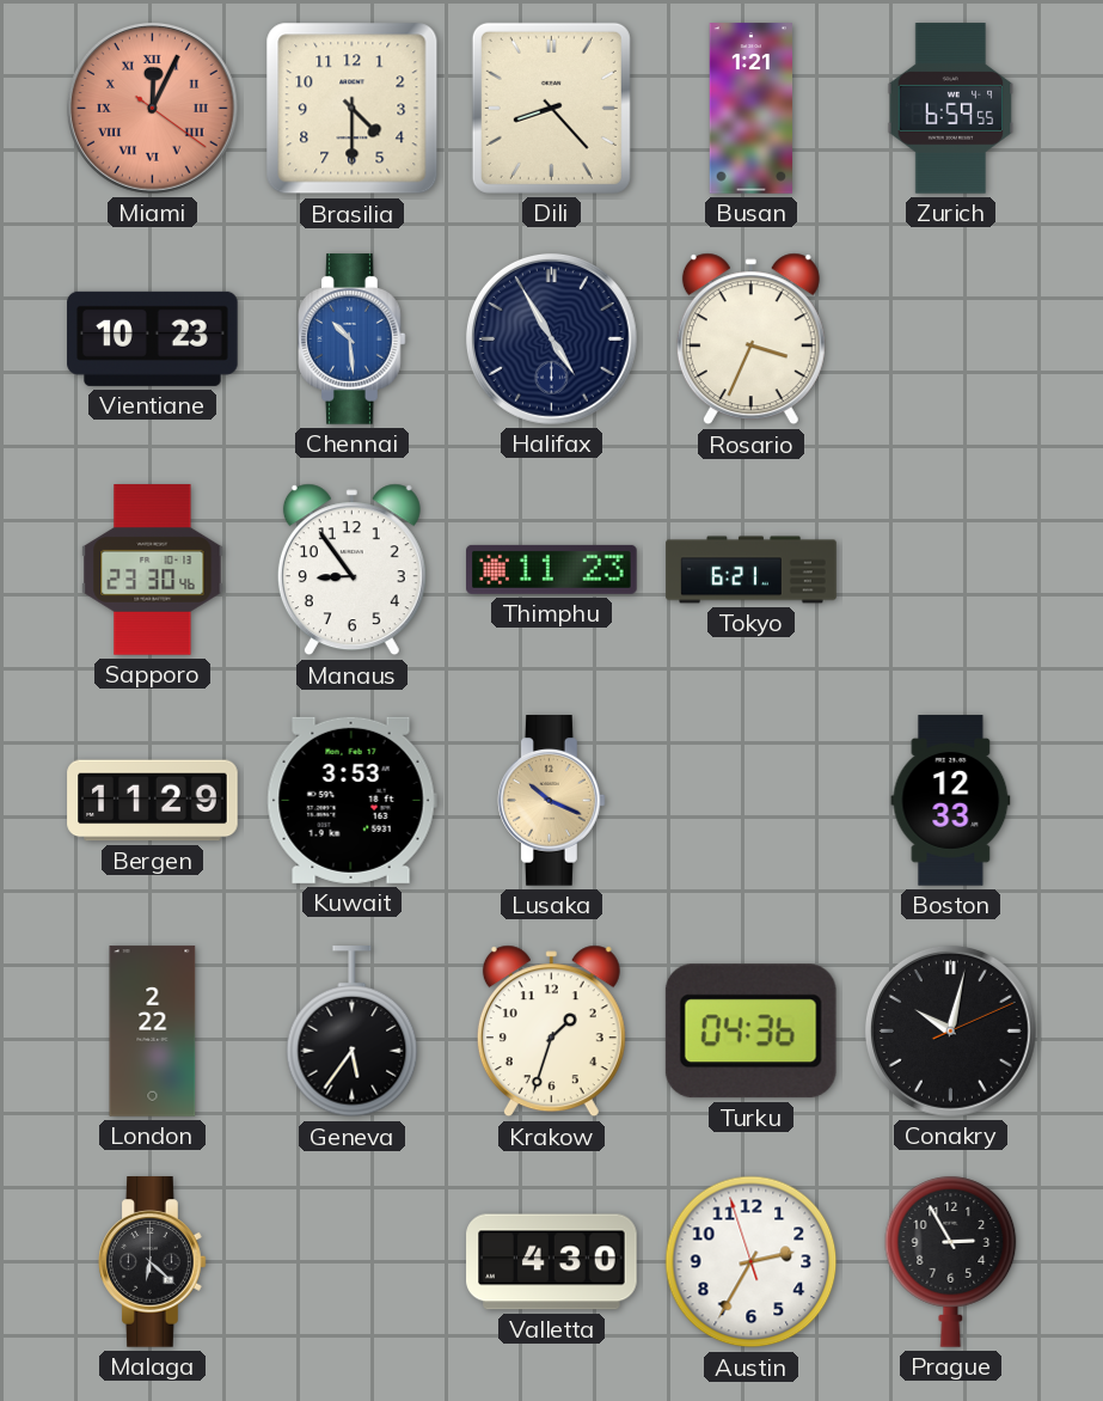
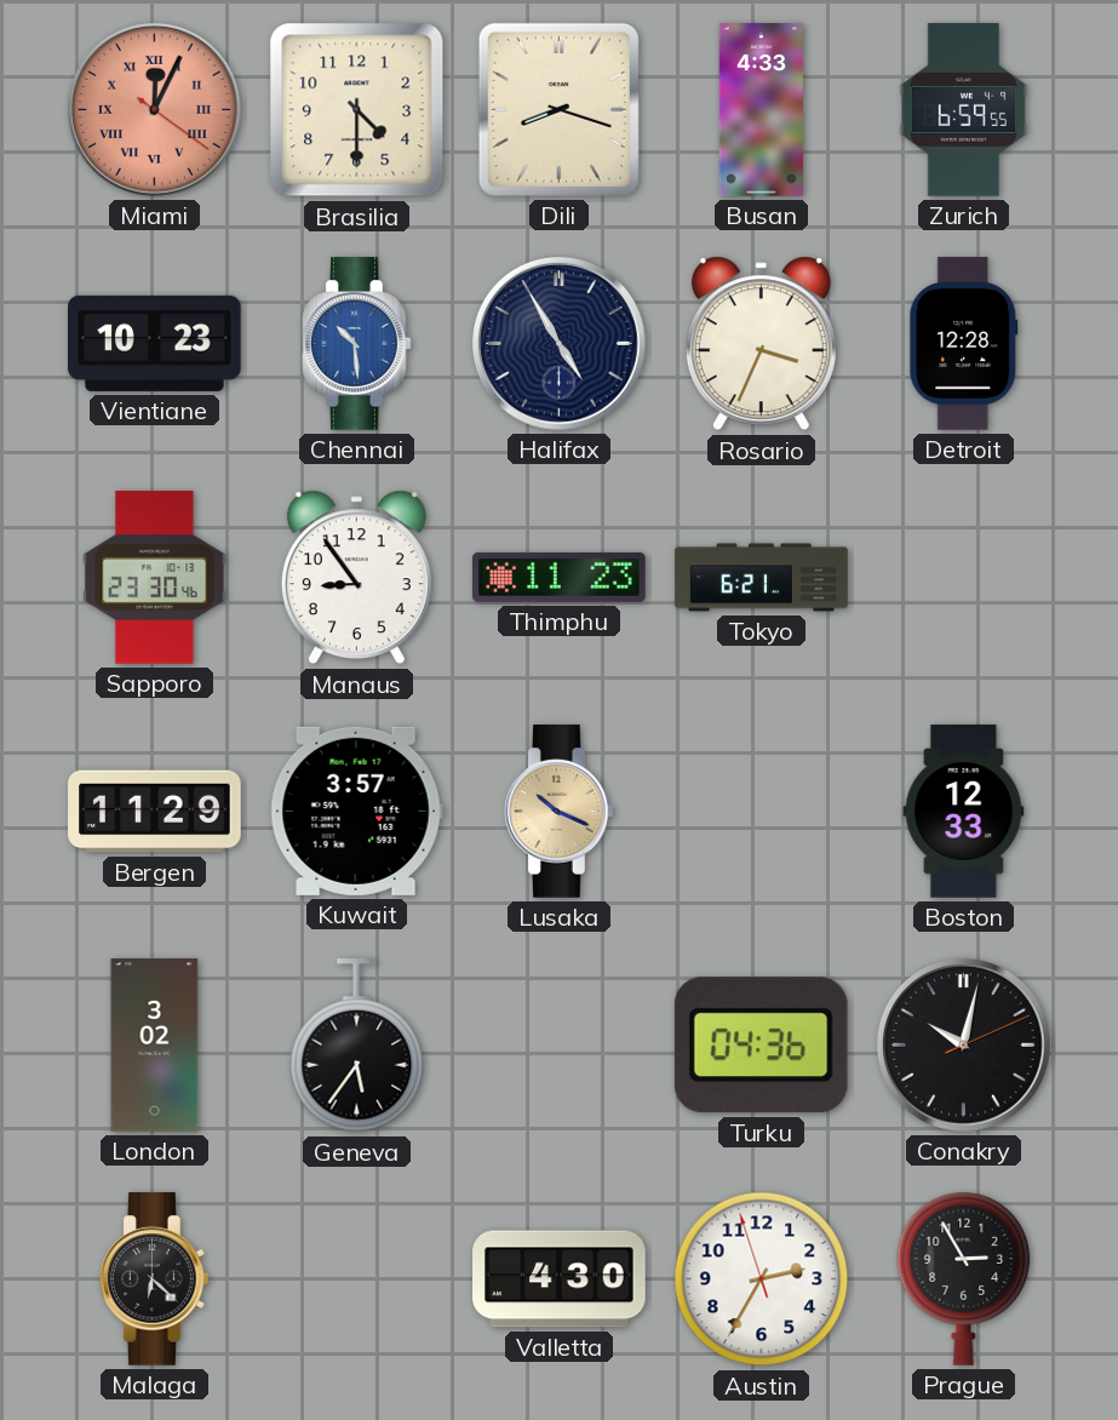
Dili: 8:23 -> 8:18
Busan: 1:21 -> 4:33
Detroit: none -> 12:28
Kuwait: 3:53 -> 3:57
London: 2:22 -> 3:02
Krakow: 1:33 -> none
